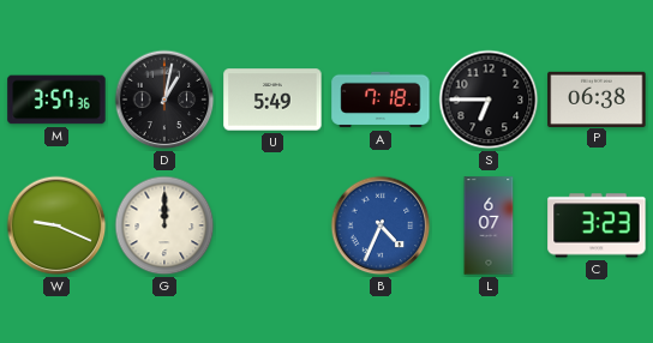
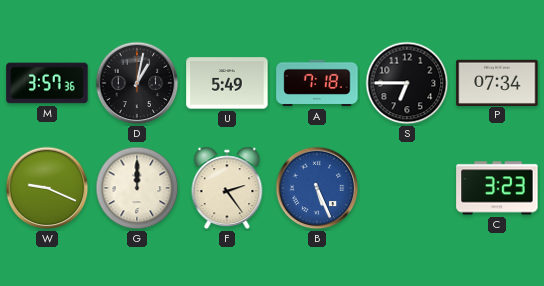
P: 06:38 -> 07:34
F: none -> 2:24
B: 4:34 -> 5:26
L: 6:07 -> none
